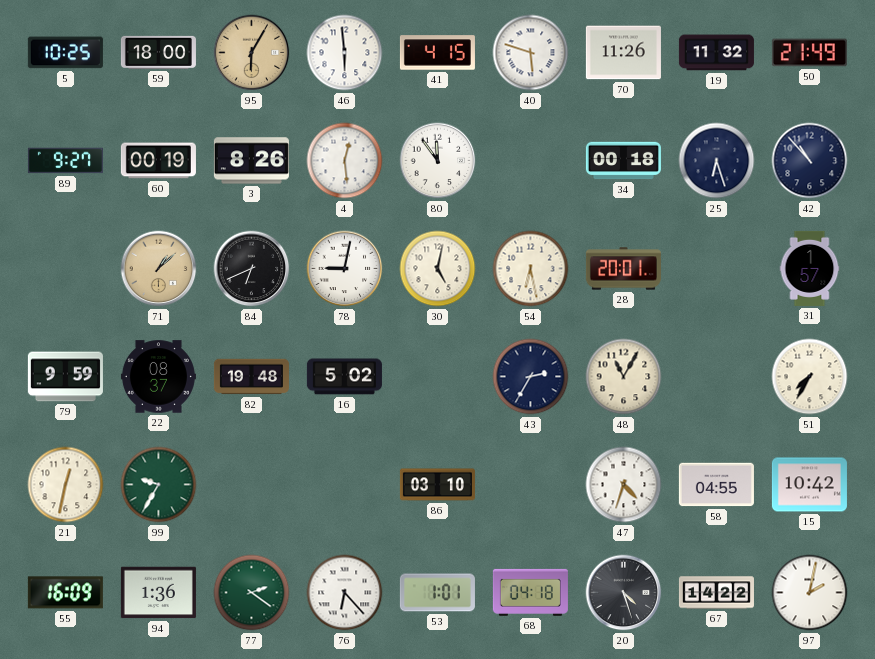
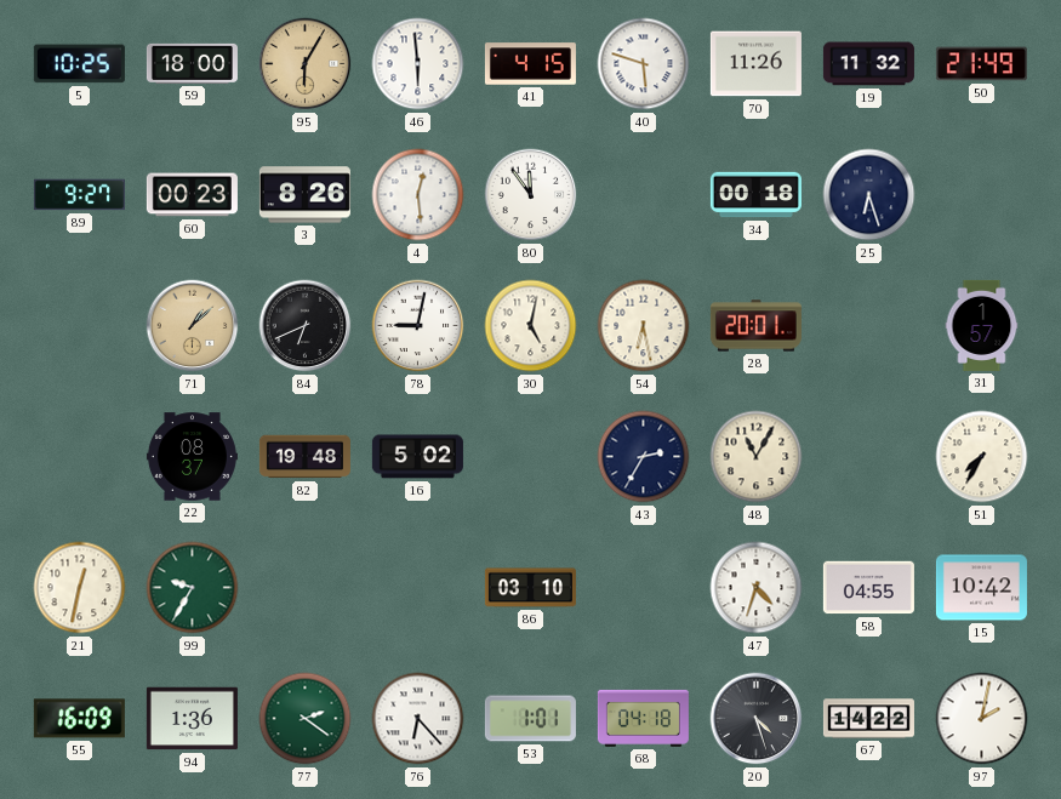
60: 00:19 -> 00:23
42: 10:53 -> none
79: 9:59 -> none
